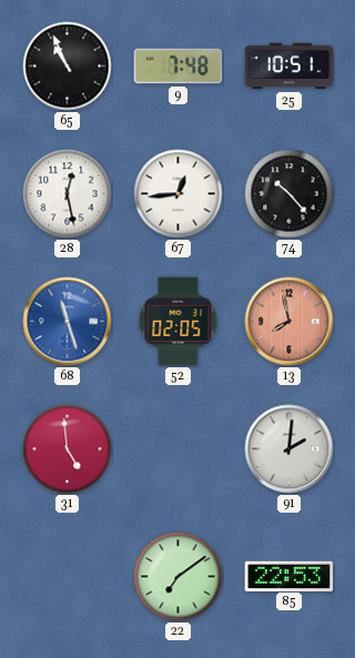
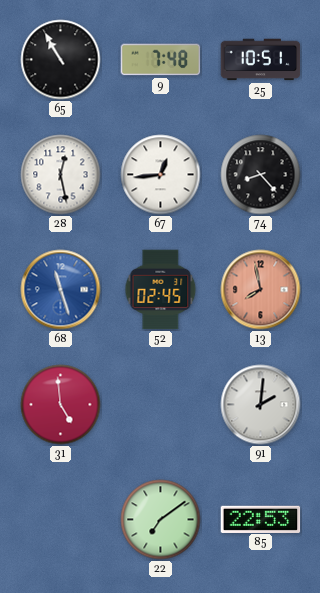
65: 10:56 -> 10:55
74: 10:23 -> 8:23
52: 02:05 -> 02:45
